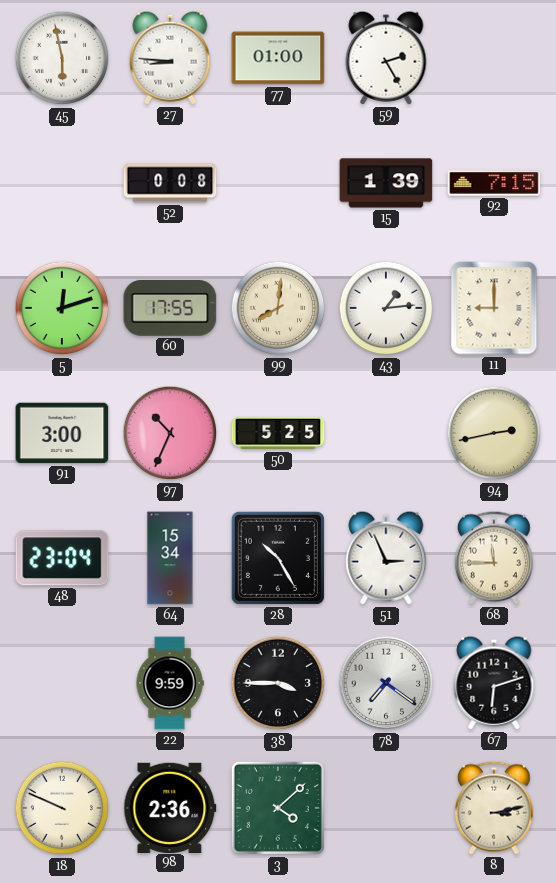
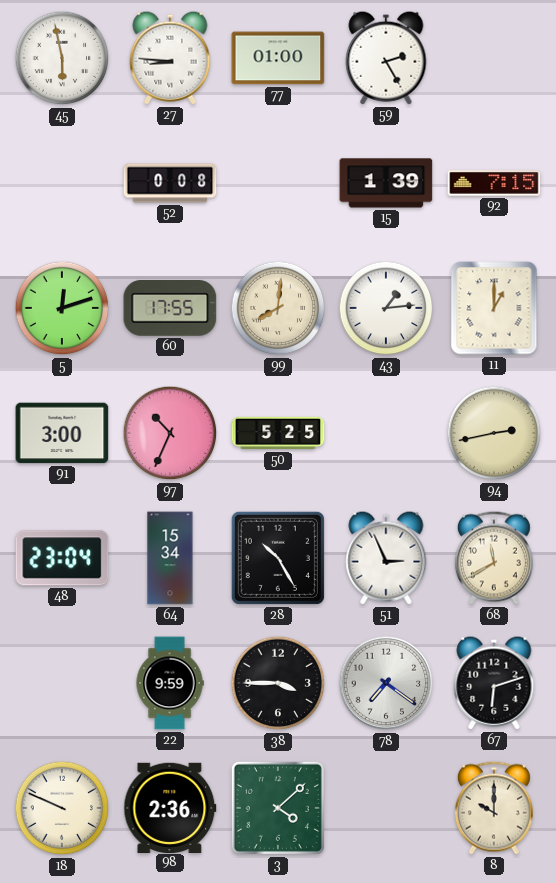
11: 9:00 -> 1:00
68: 11:45 -> 11:40
8: 3:13 -> 10:00
